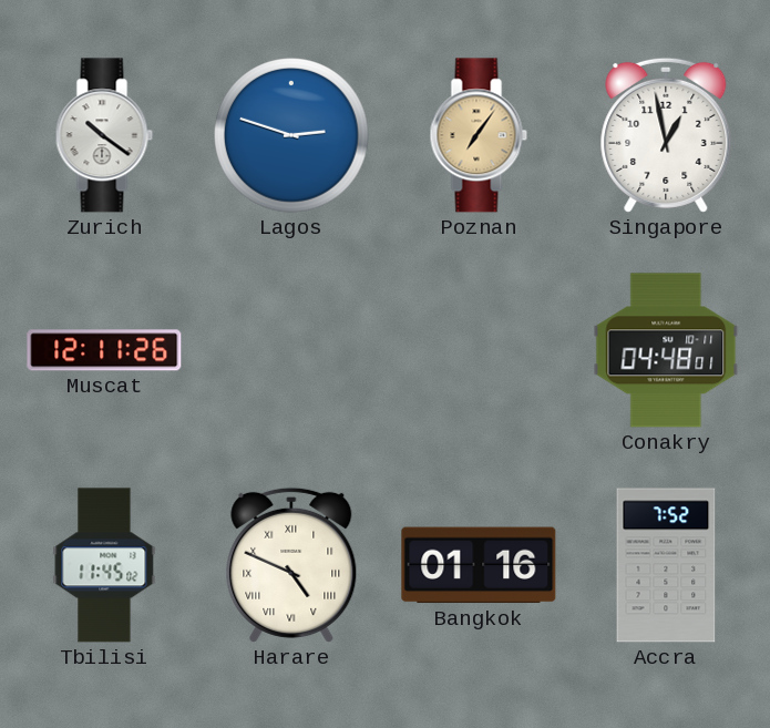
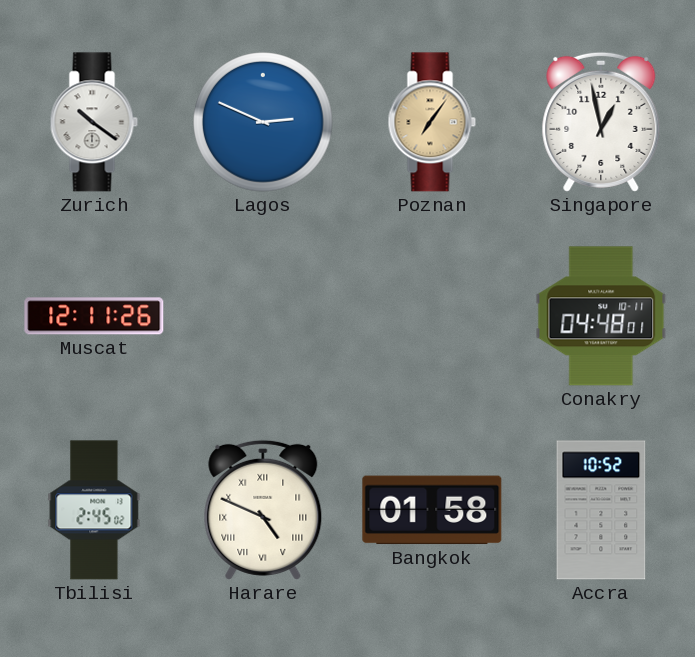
Lagos: 2:48 -> 2:49
Tbilisi: 11:45 -> 2:45
Bangkok: 01:16 -> 01:58
Accra: 7:52 -> 10:52
